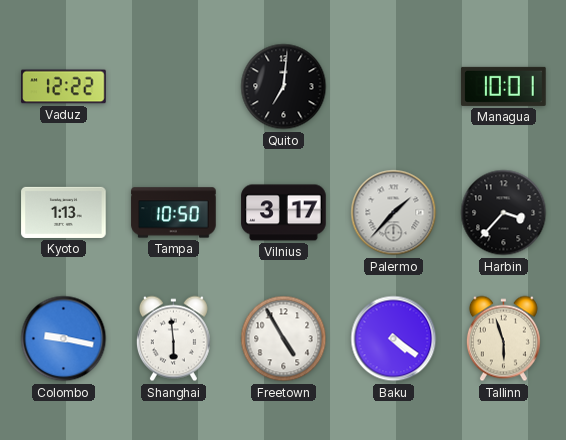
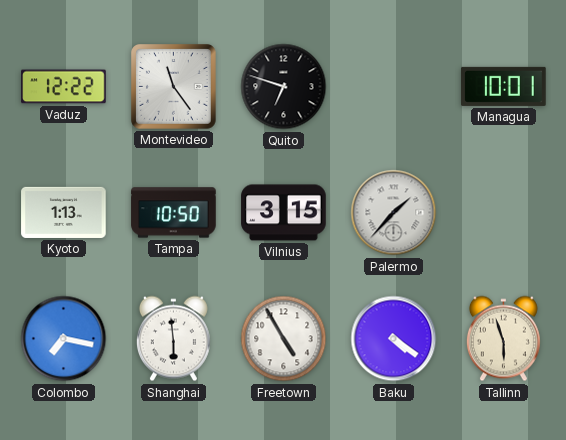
Montevideo: none -> 11:24
Quito: 7:01 -> 6:48
Vilnius: 3:17 -> 3:15
Harbin: 3:37 -> none
Colombo: 9:17 -> 7:17
